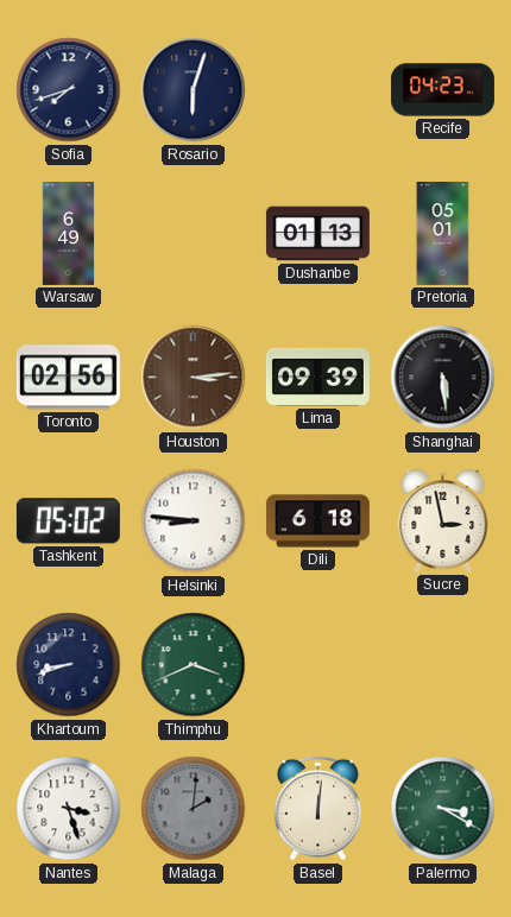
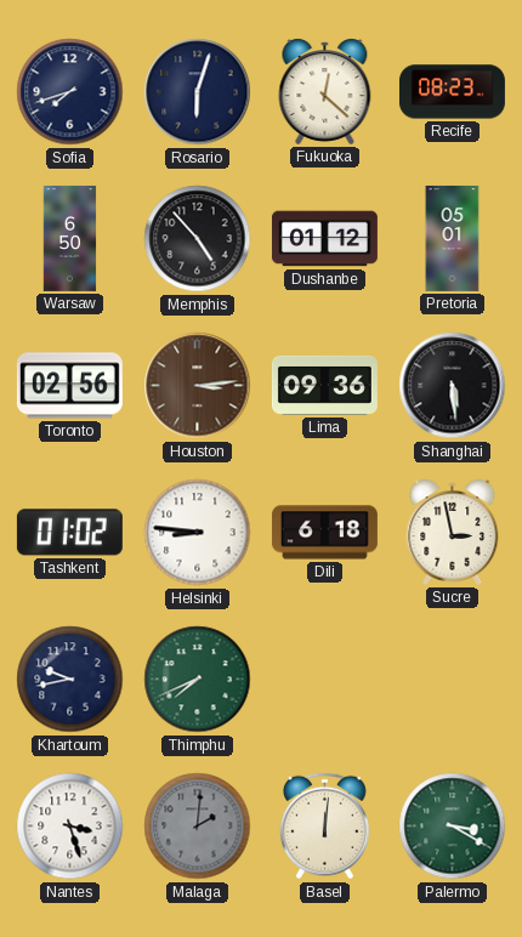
Fukuoka: none -> 12:22
Recife: 04:23 -> 08:23
Warsaw: 6:49 -> 6:50
Memphis: none -> 4:53
Dushanbe: 01:13 -> 01:12
Lima: 09:39 -> 09:36
Tashkent: 05:02 -> 01:02
Khartoum: 8:42 -> 9:43
Thimphu: 3:41 -> 7:41
